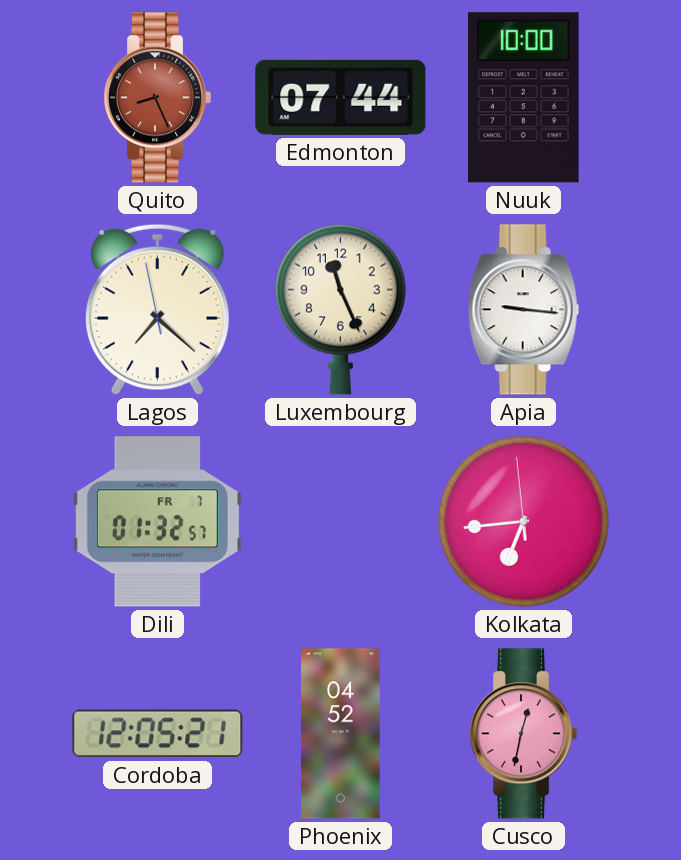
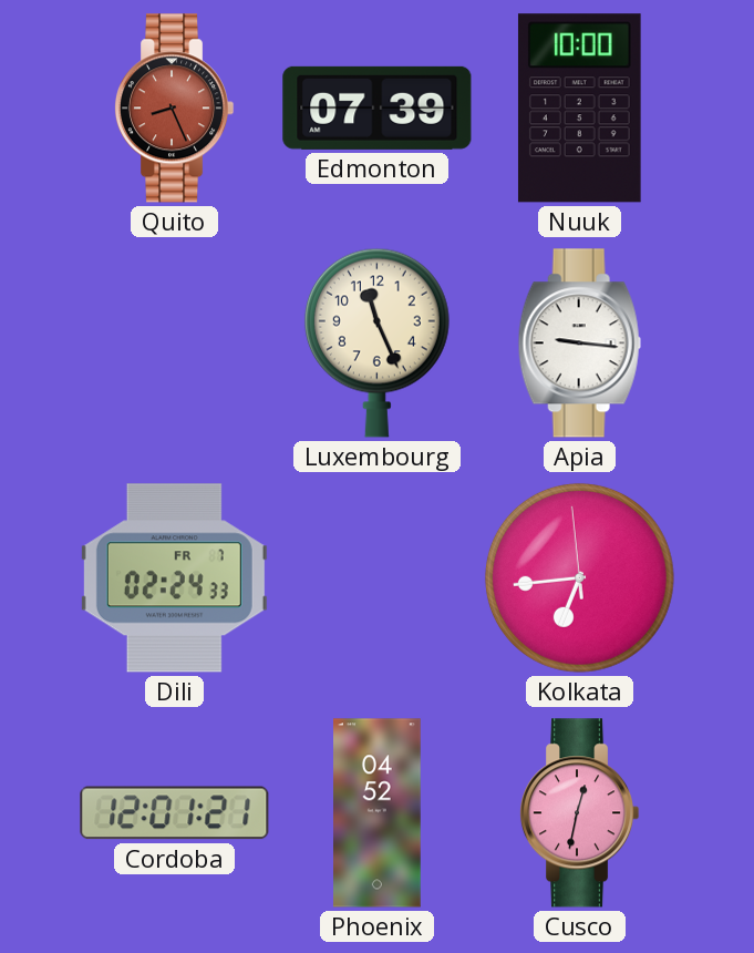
Edmonton: 07:44 -> 07:39
Lagos: 7:21 -> none
Dili: 01:32 -> 02:24
Cordoba: 12:05 -> 12:01
